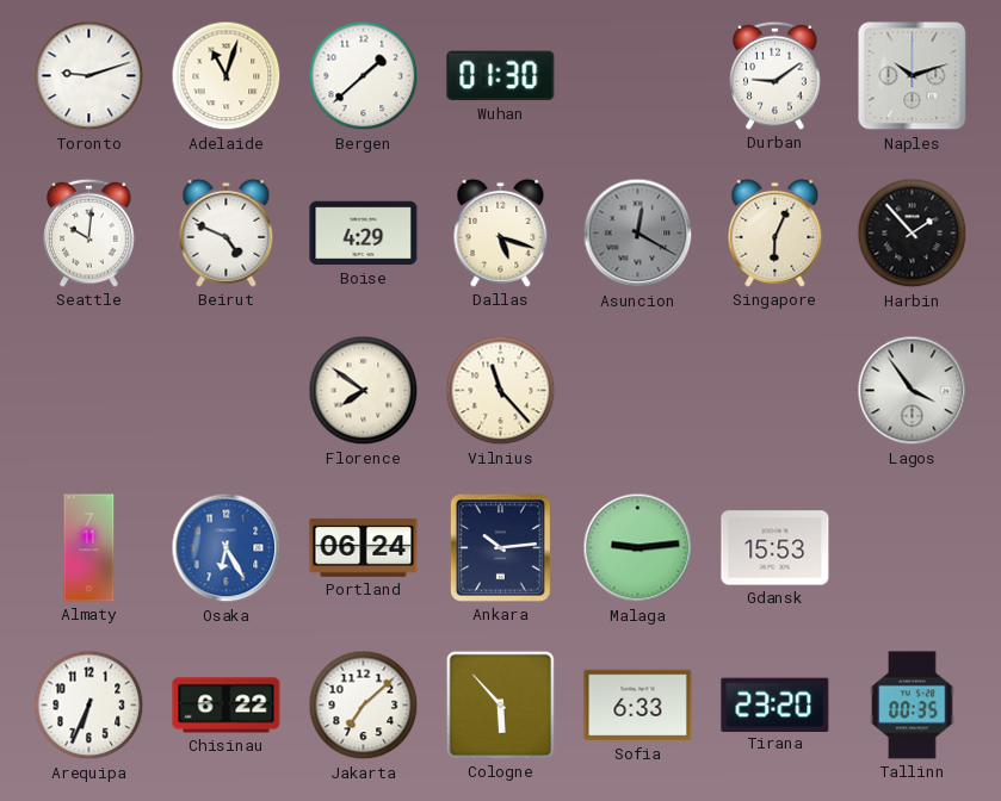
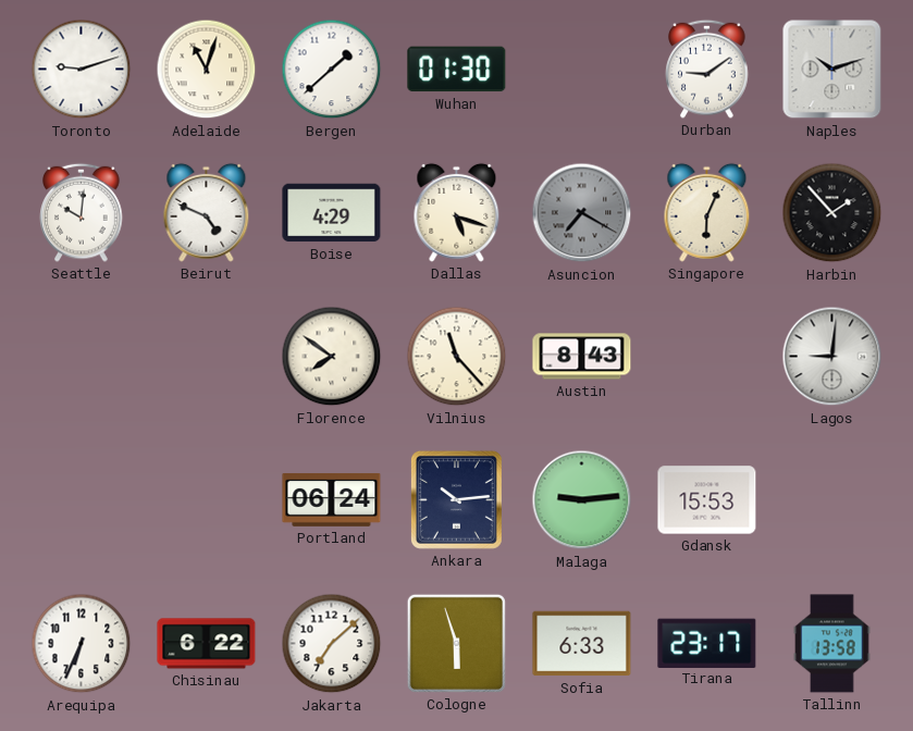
Asuncion: 12:20 -> 7:20
Austin: none -> 8:43
Lagos: 3:54 -> 9:01
Almaty: 7:11 -> none
Osaka: 6:25 -> none
Cologne: 5:53 -> 5:57
Tirana: 23:20 -> 23:17
Tallinn: 00:35 -> 13:58
